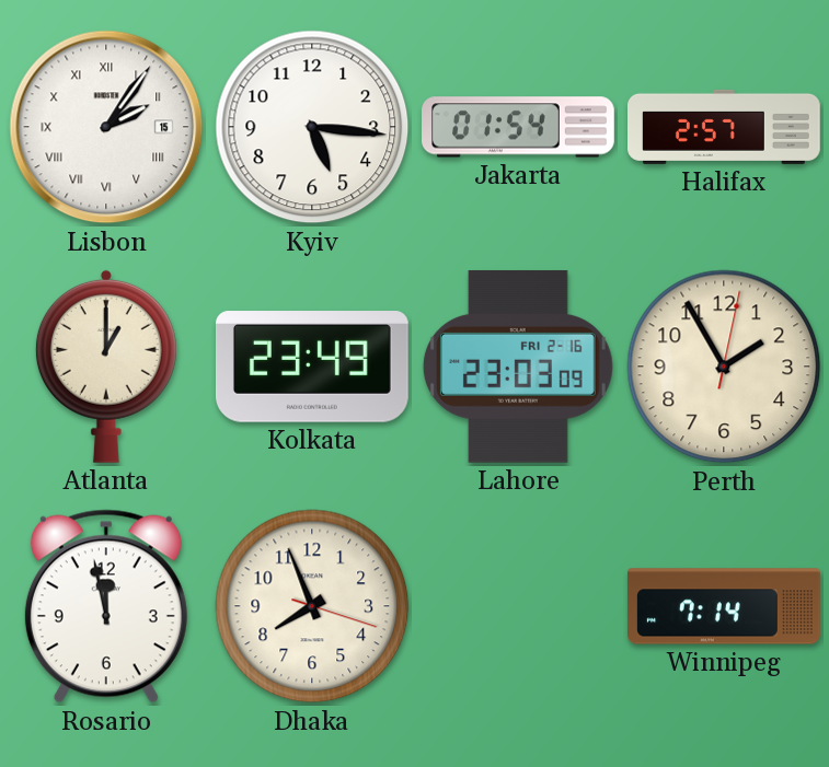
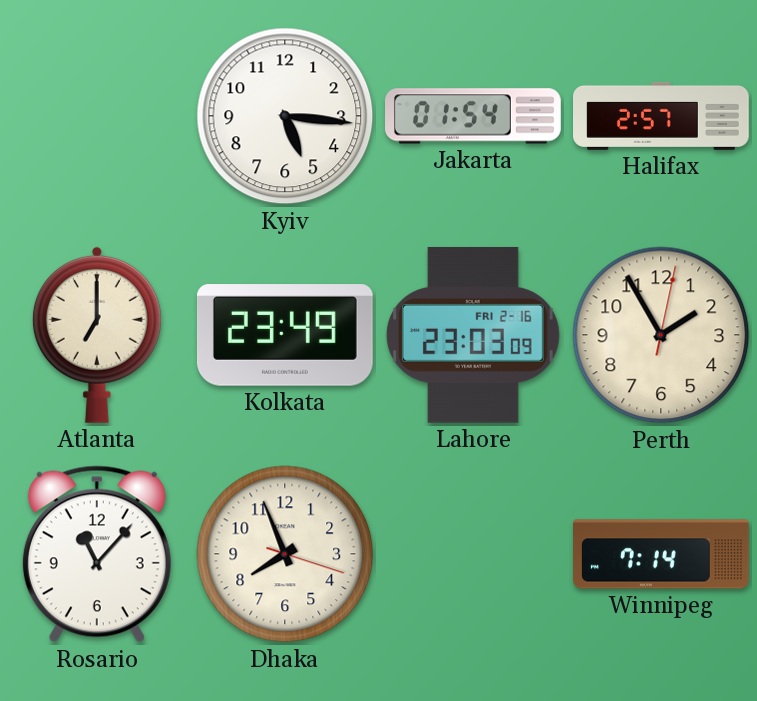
Lisbon: 2:06 -> none
Atlanta: 1:00 -> 7:00
Rosario: 11:58 -> 11:07
